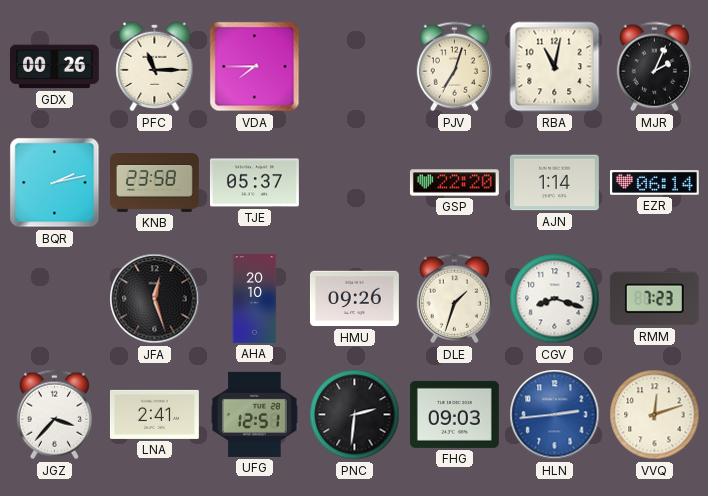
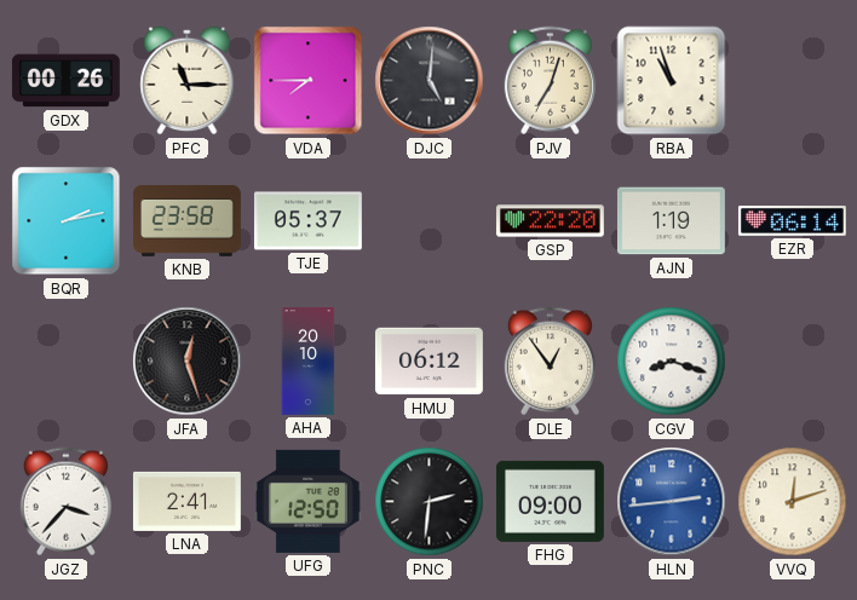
DJC: none -> 5:01
RBA: 11:02 -> 10:57
MJR: 2:04 -> none
AJN: 1:14 -> 1:19
HMU: 09:26 -> 06:12
DLE: 1:33 -> 12:54
RMM: 7:23 -> none
UFG: 12:51 -> 12:50
FHG: 09:03 -> 09:00
